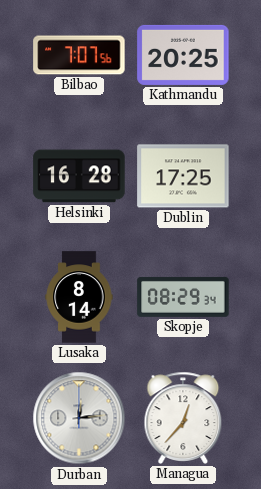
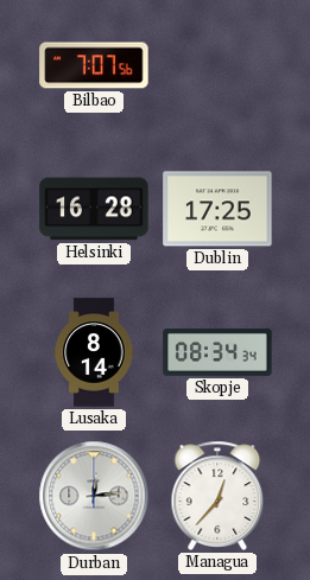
Kathmandu: 20:25 -> none
Skopje: 08:29 -> 08:34
